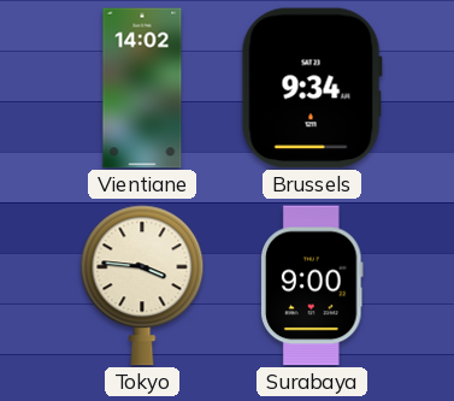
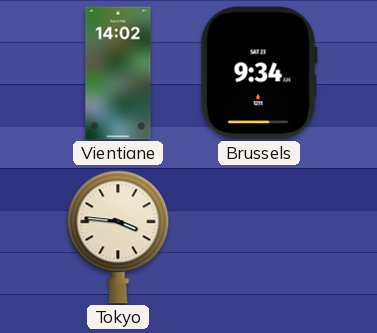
Surabaya: 9:00 -> none
